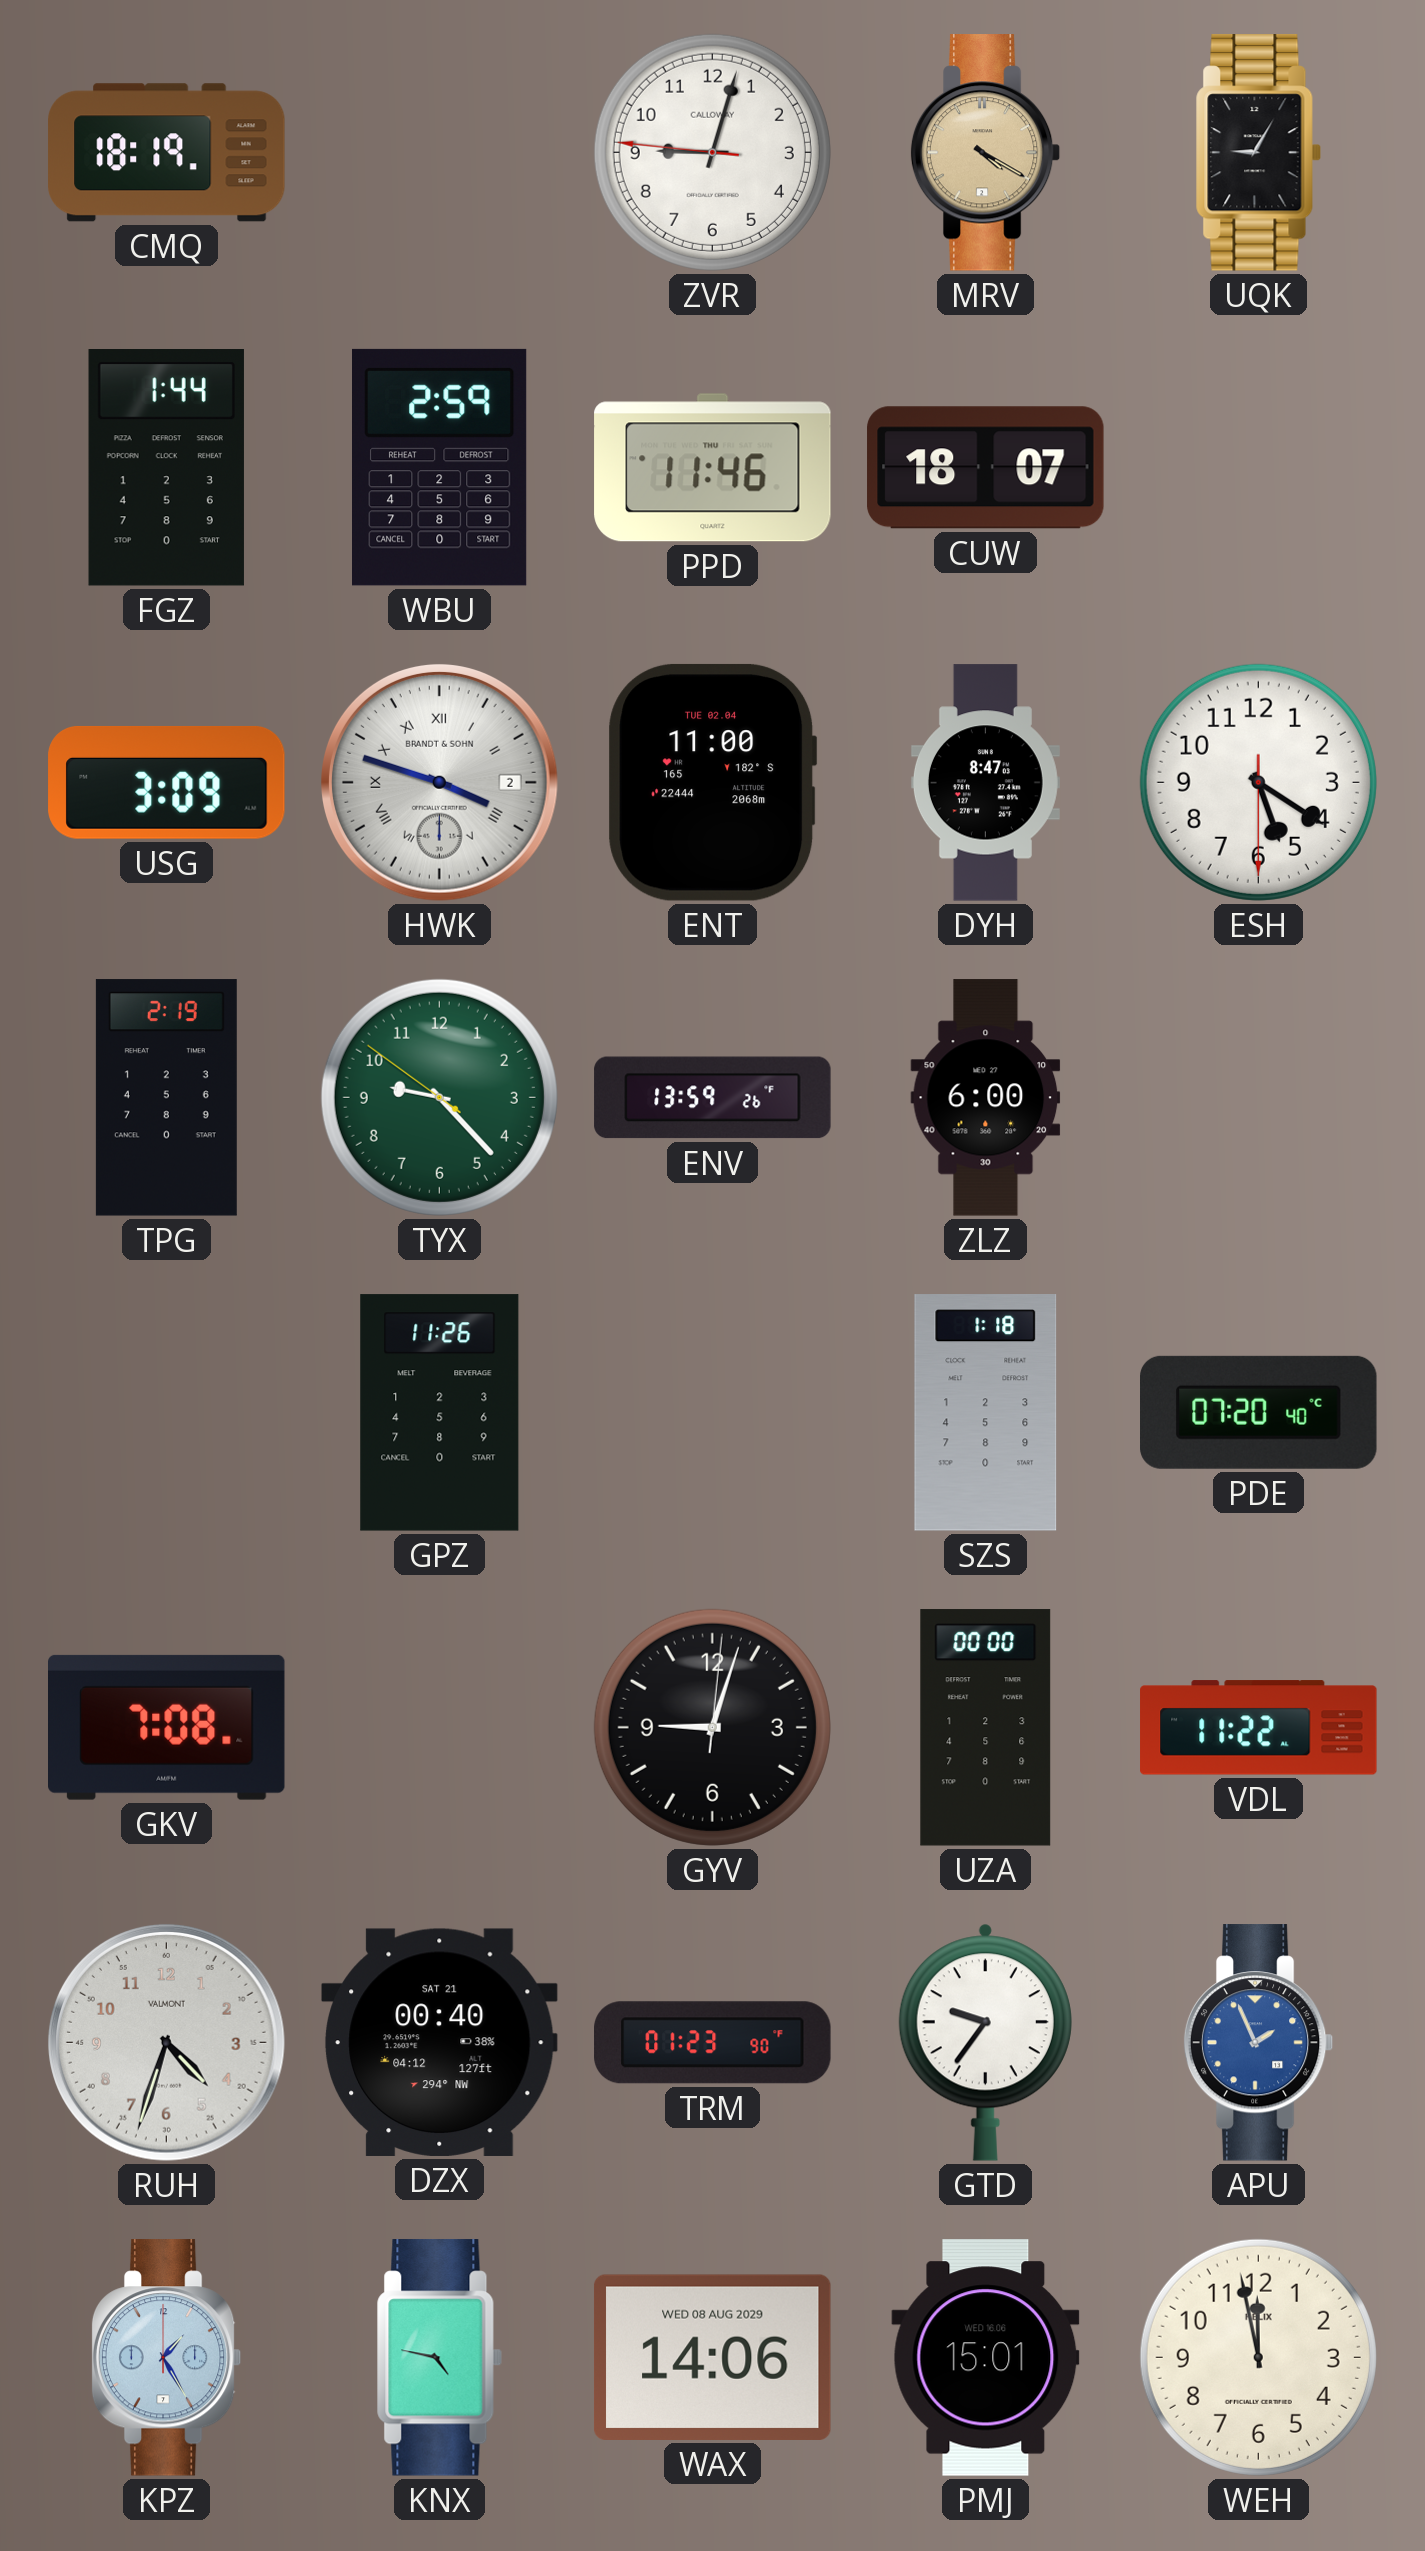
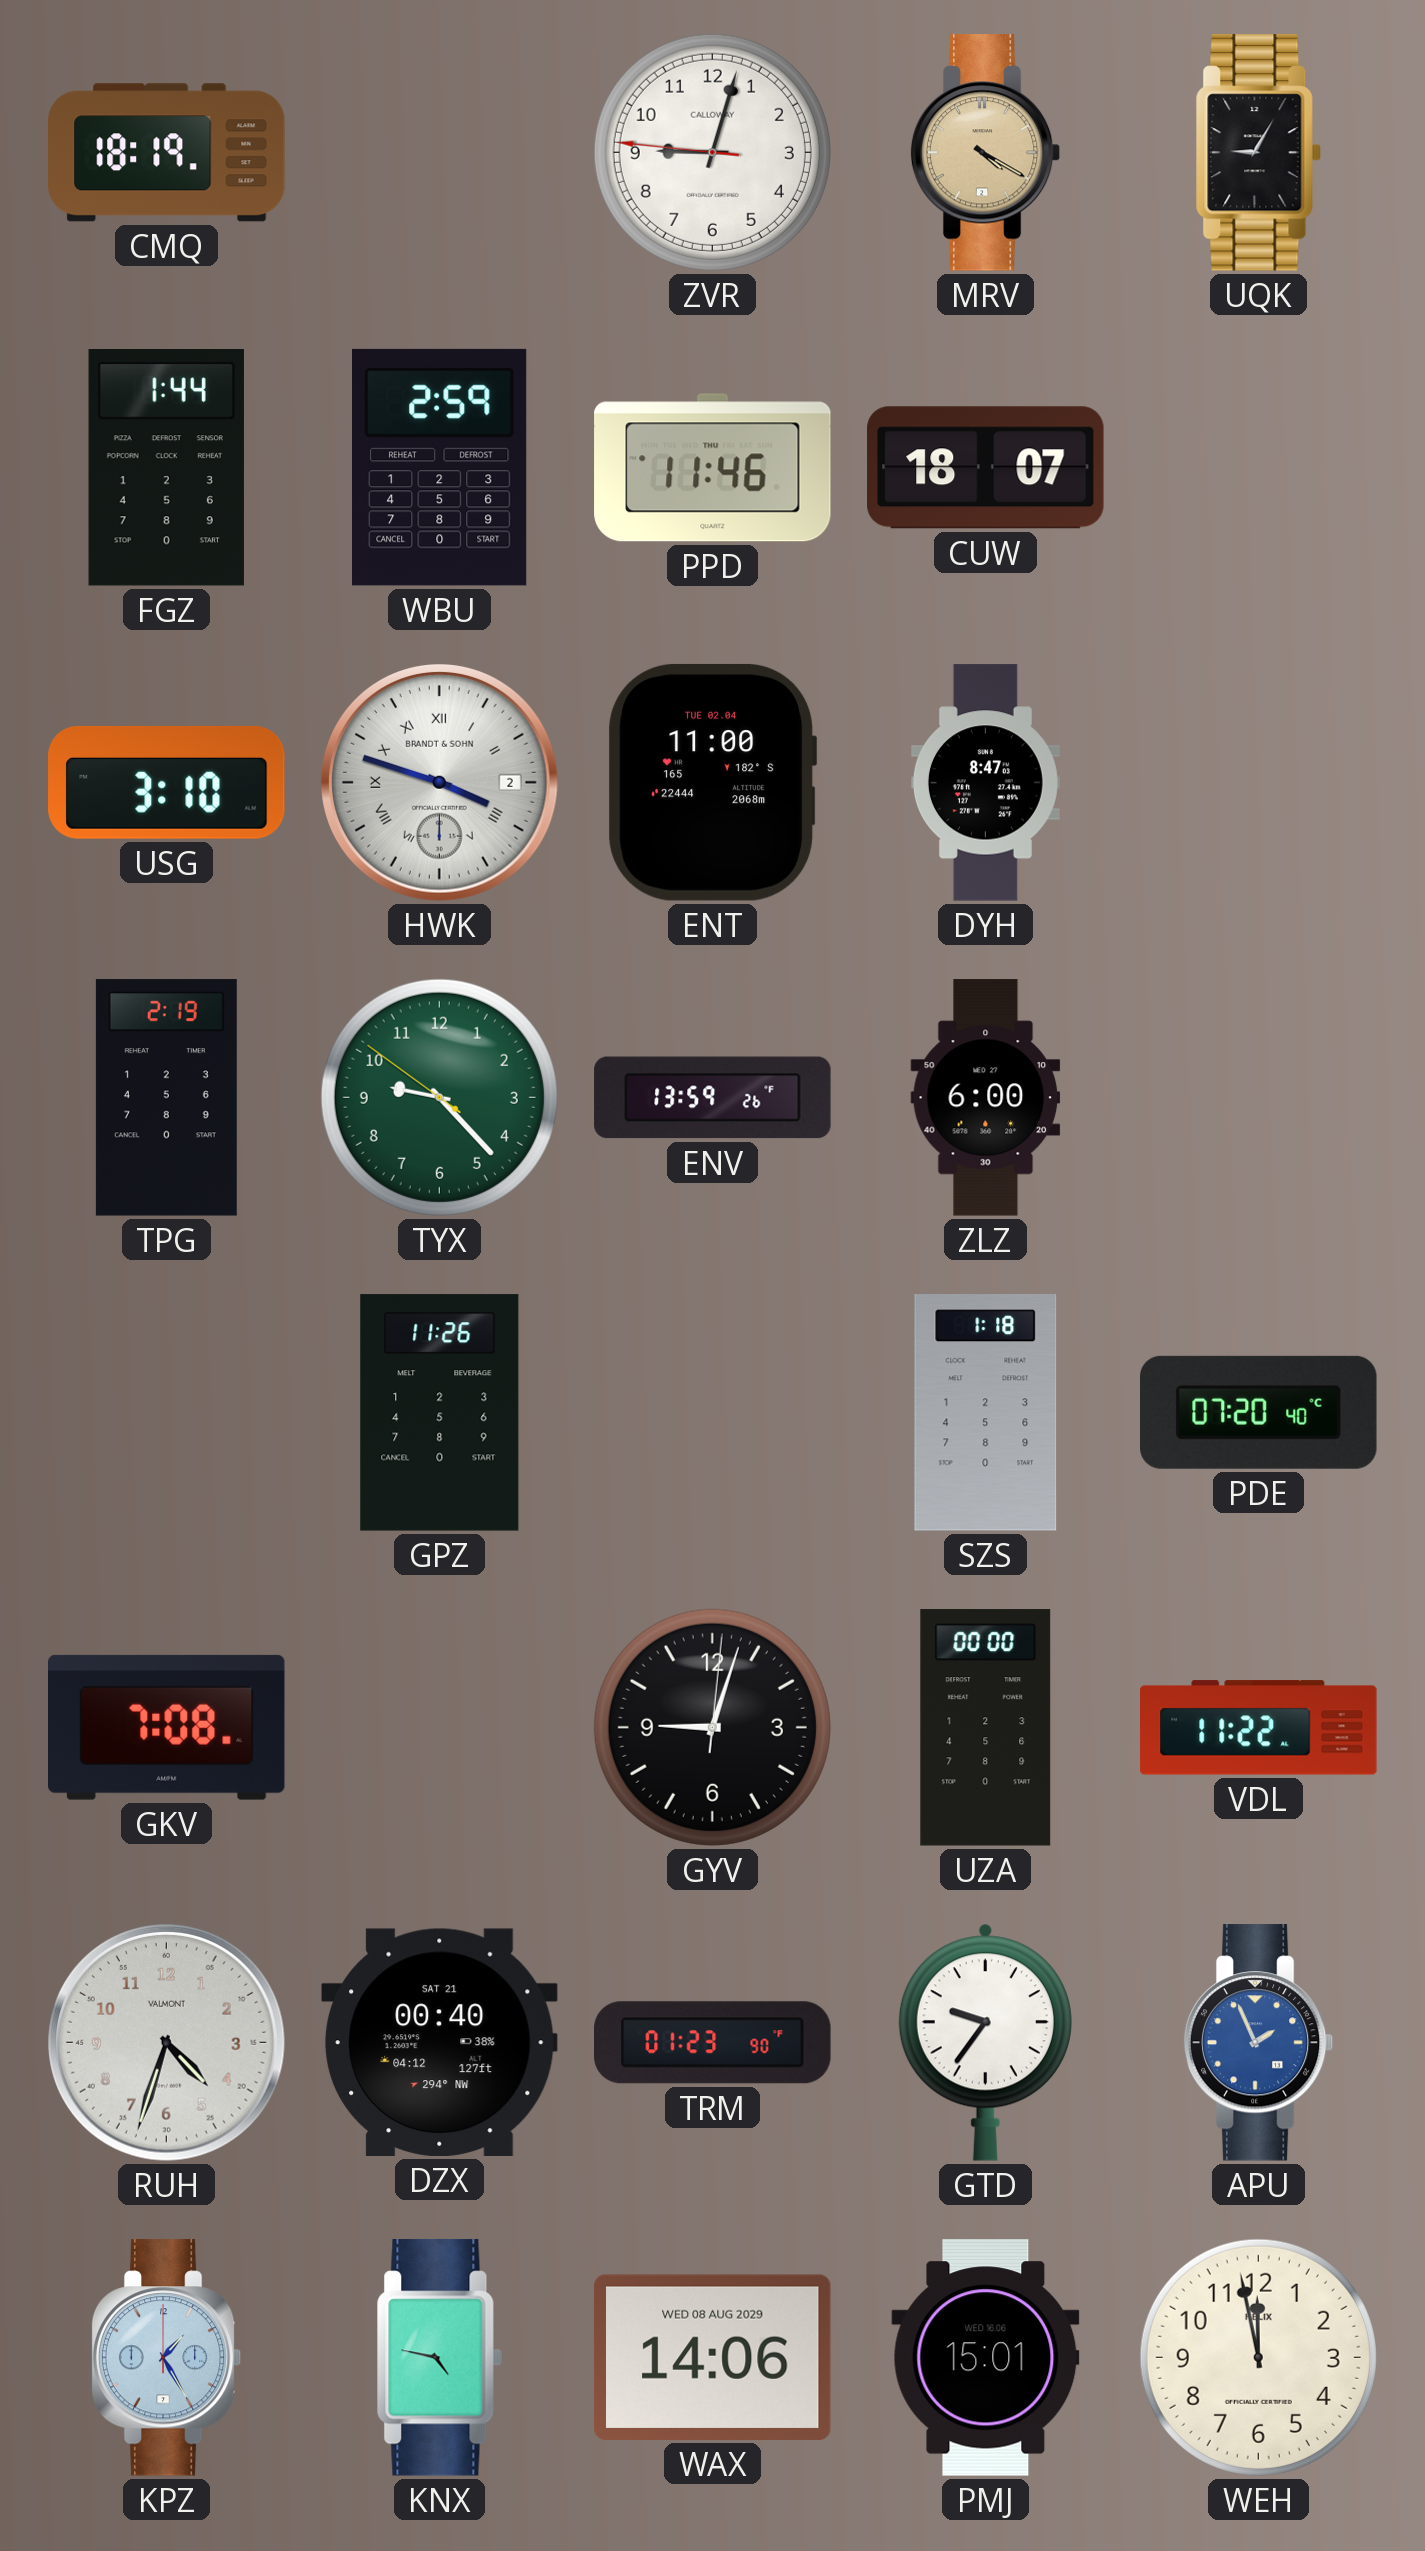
USG: 3:09 -> 3:10
ESH: 5:20 -> none
